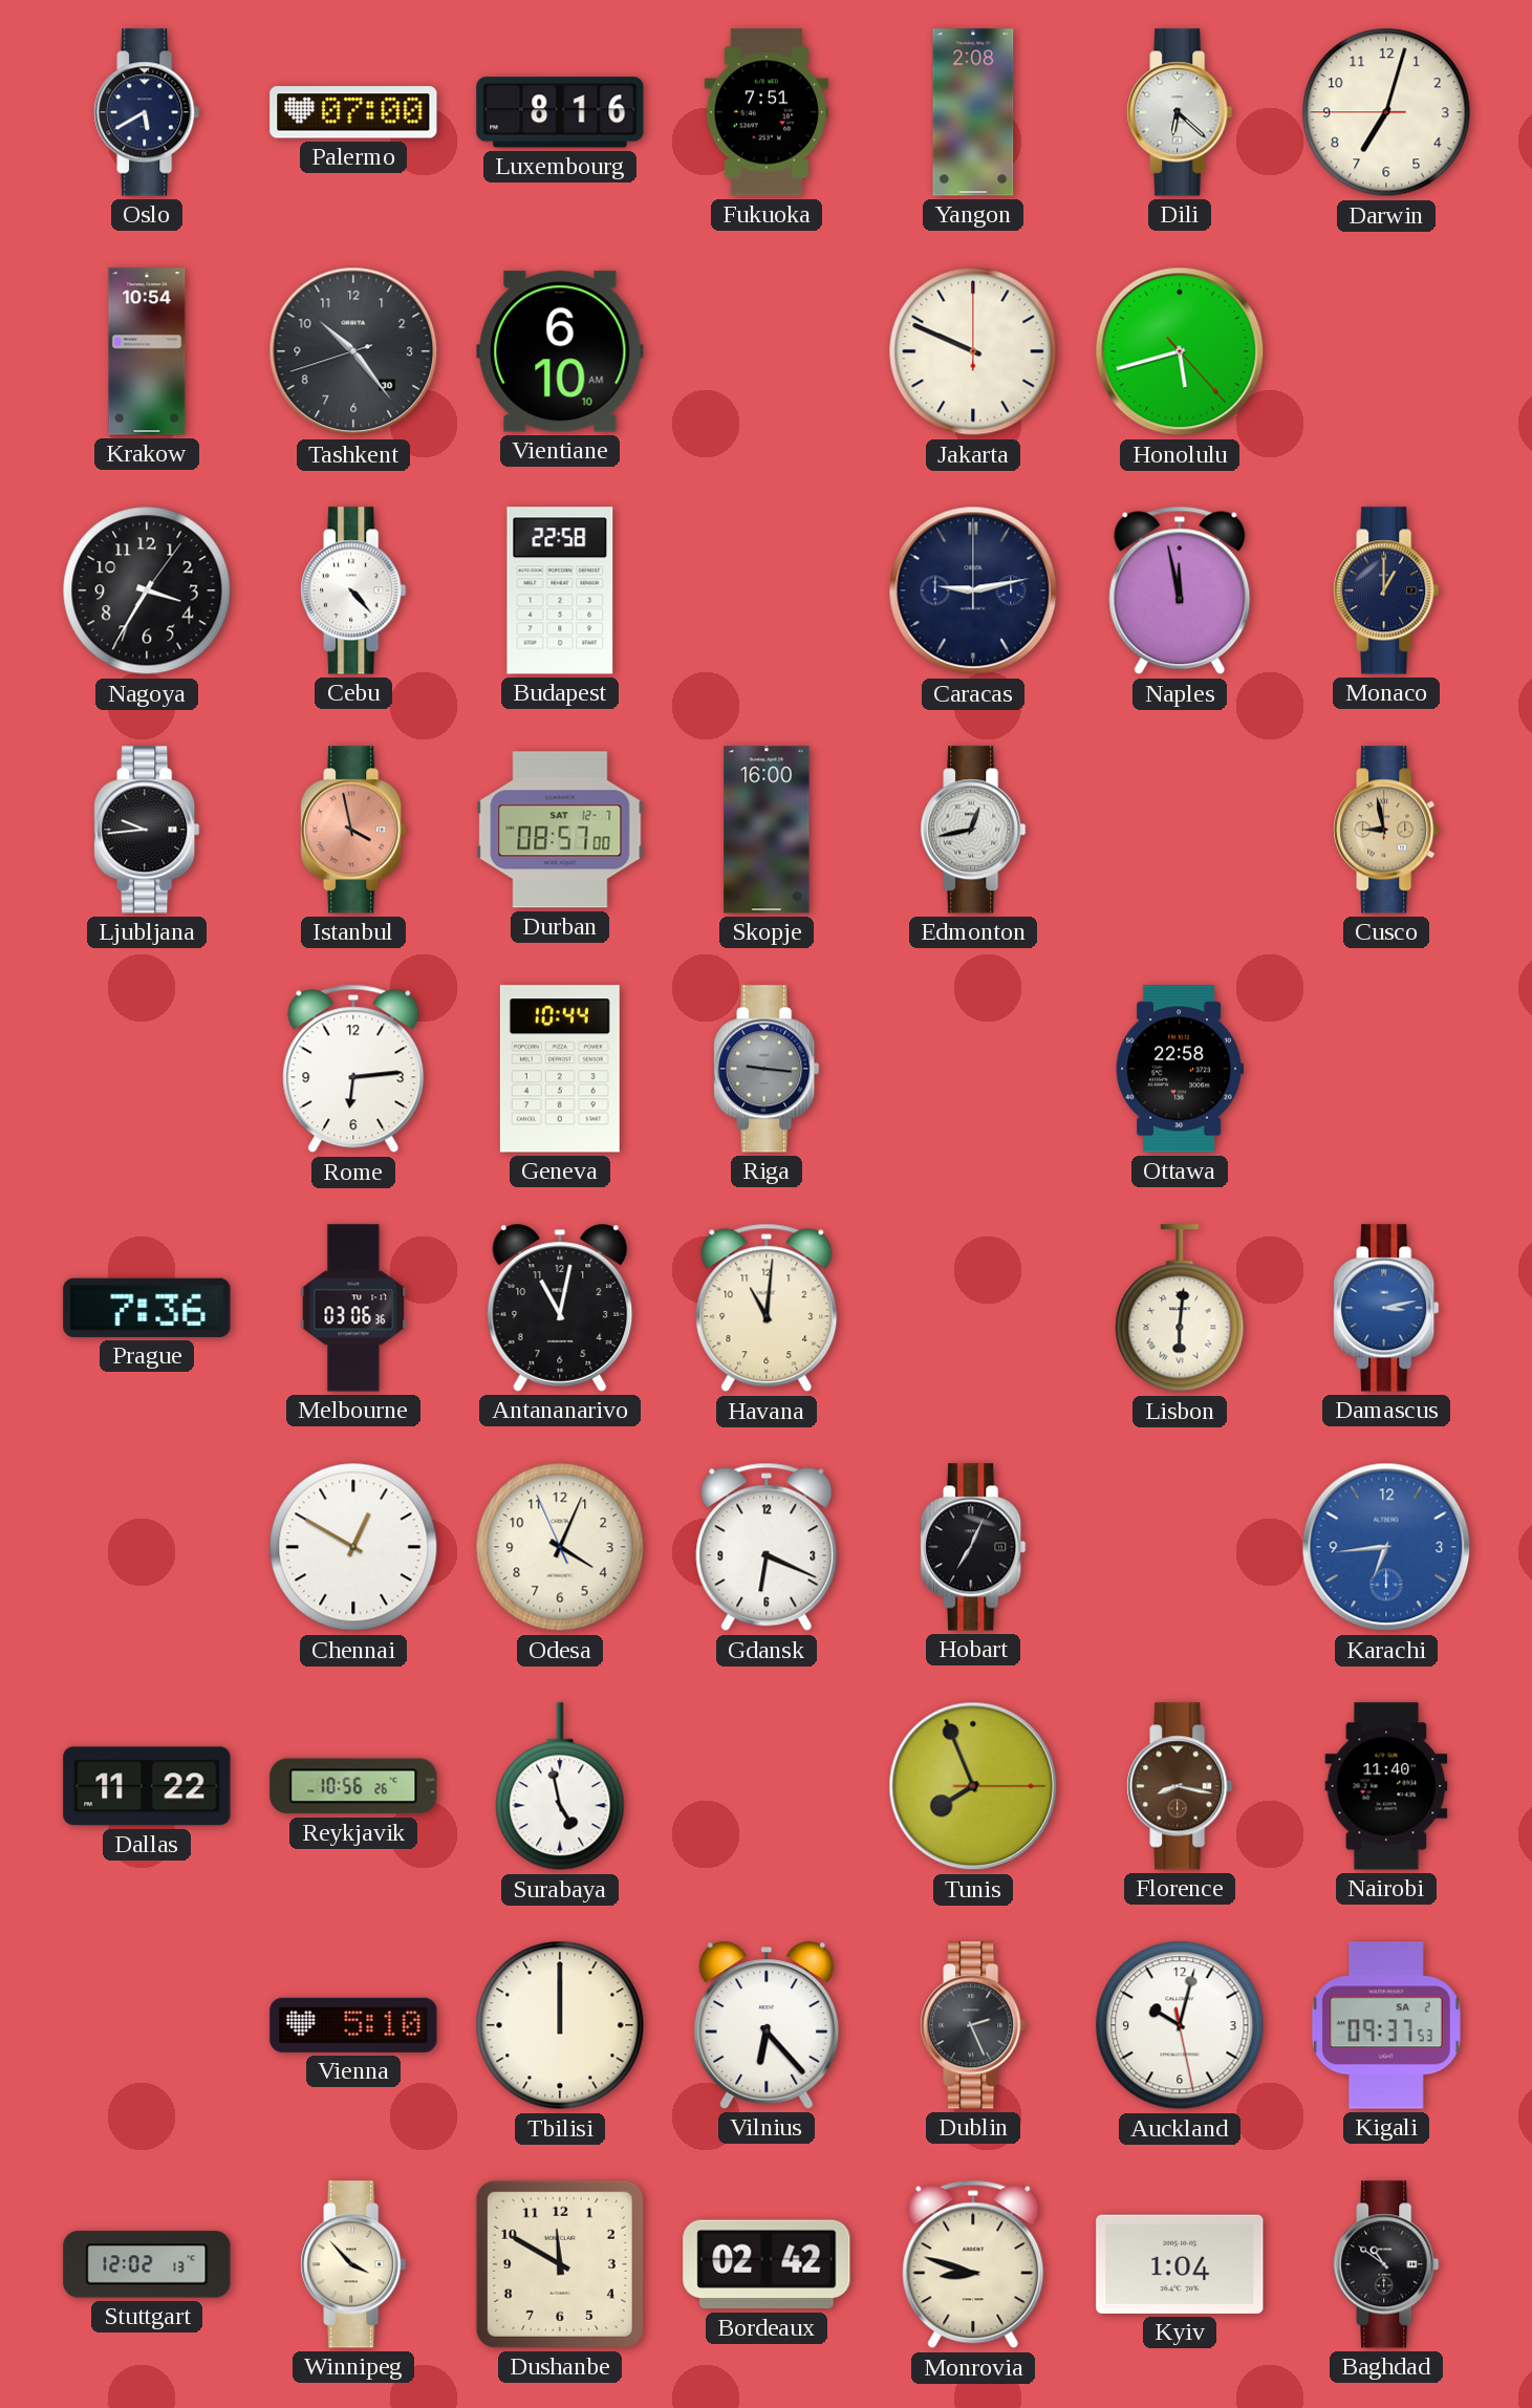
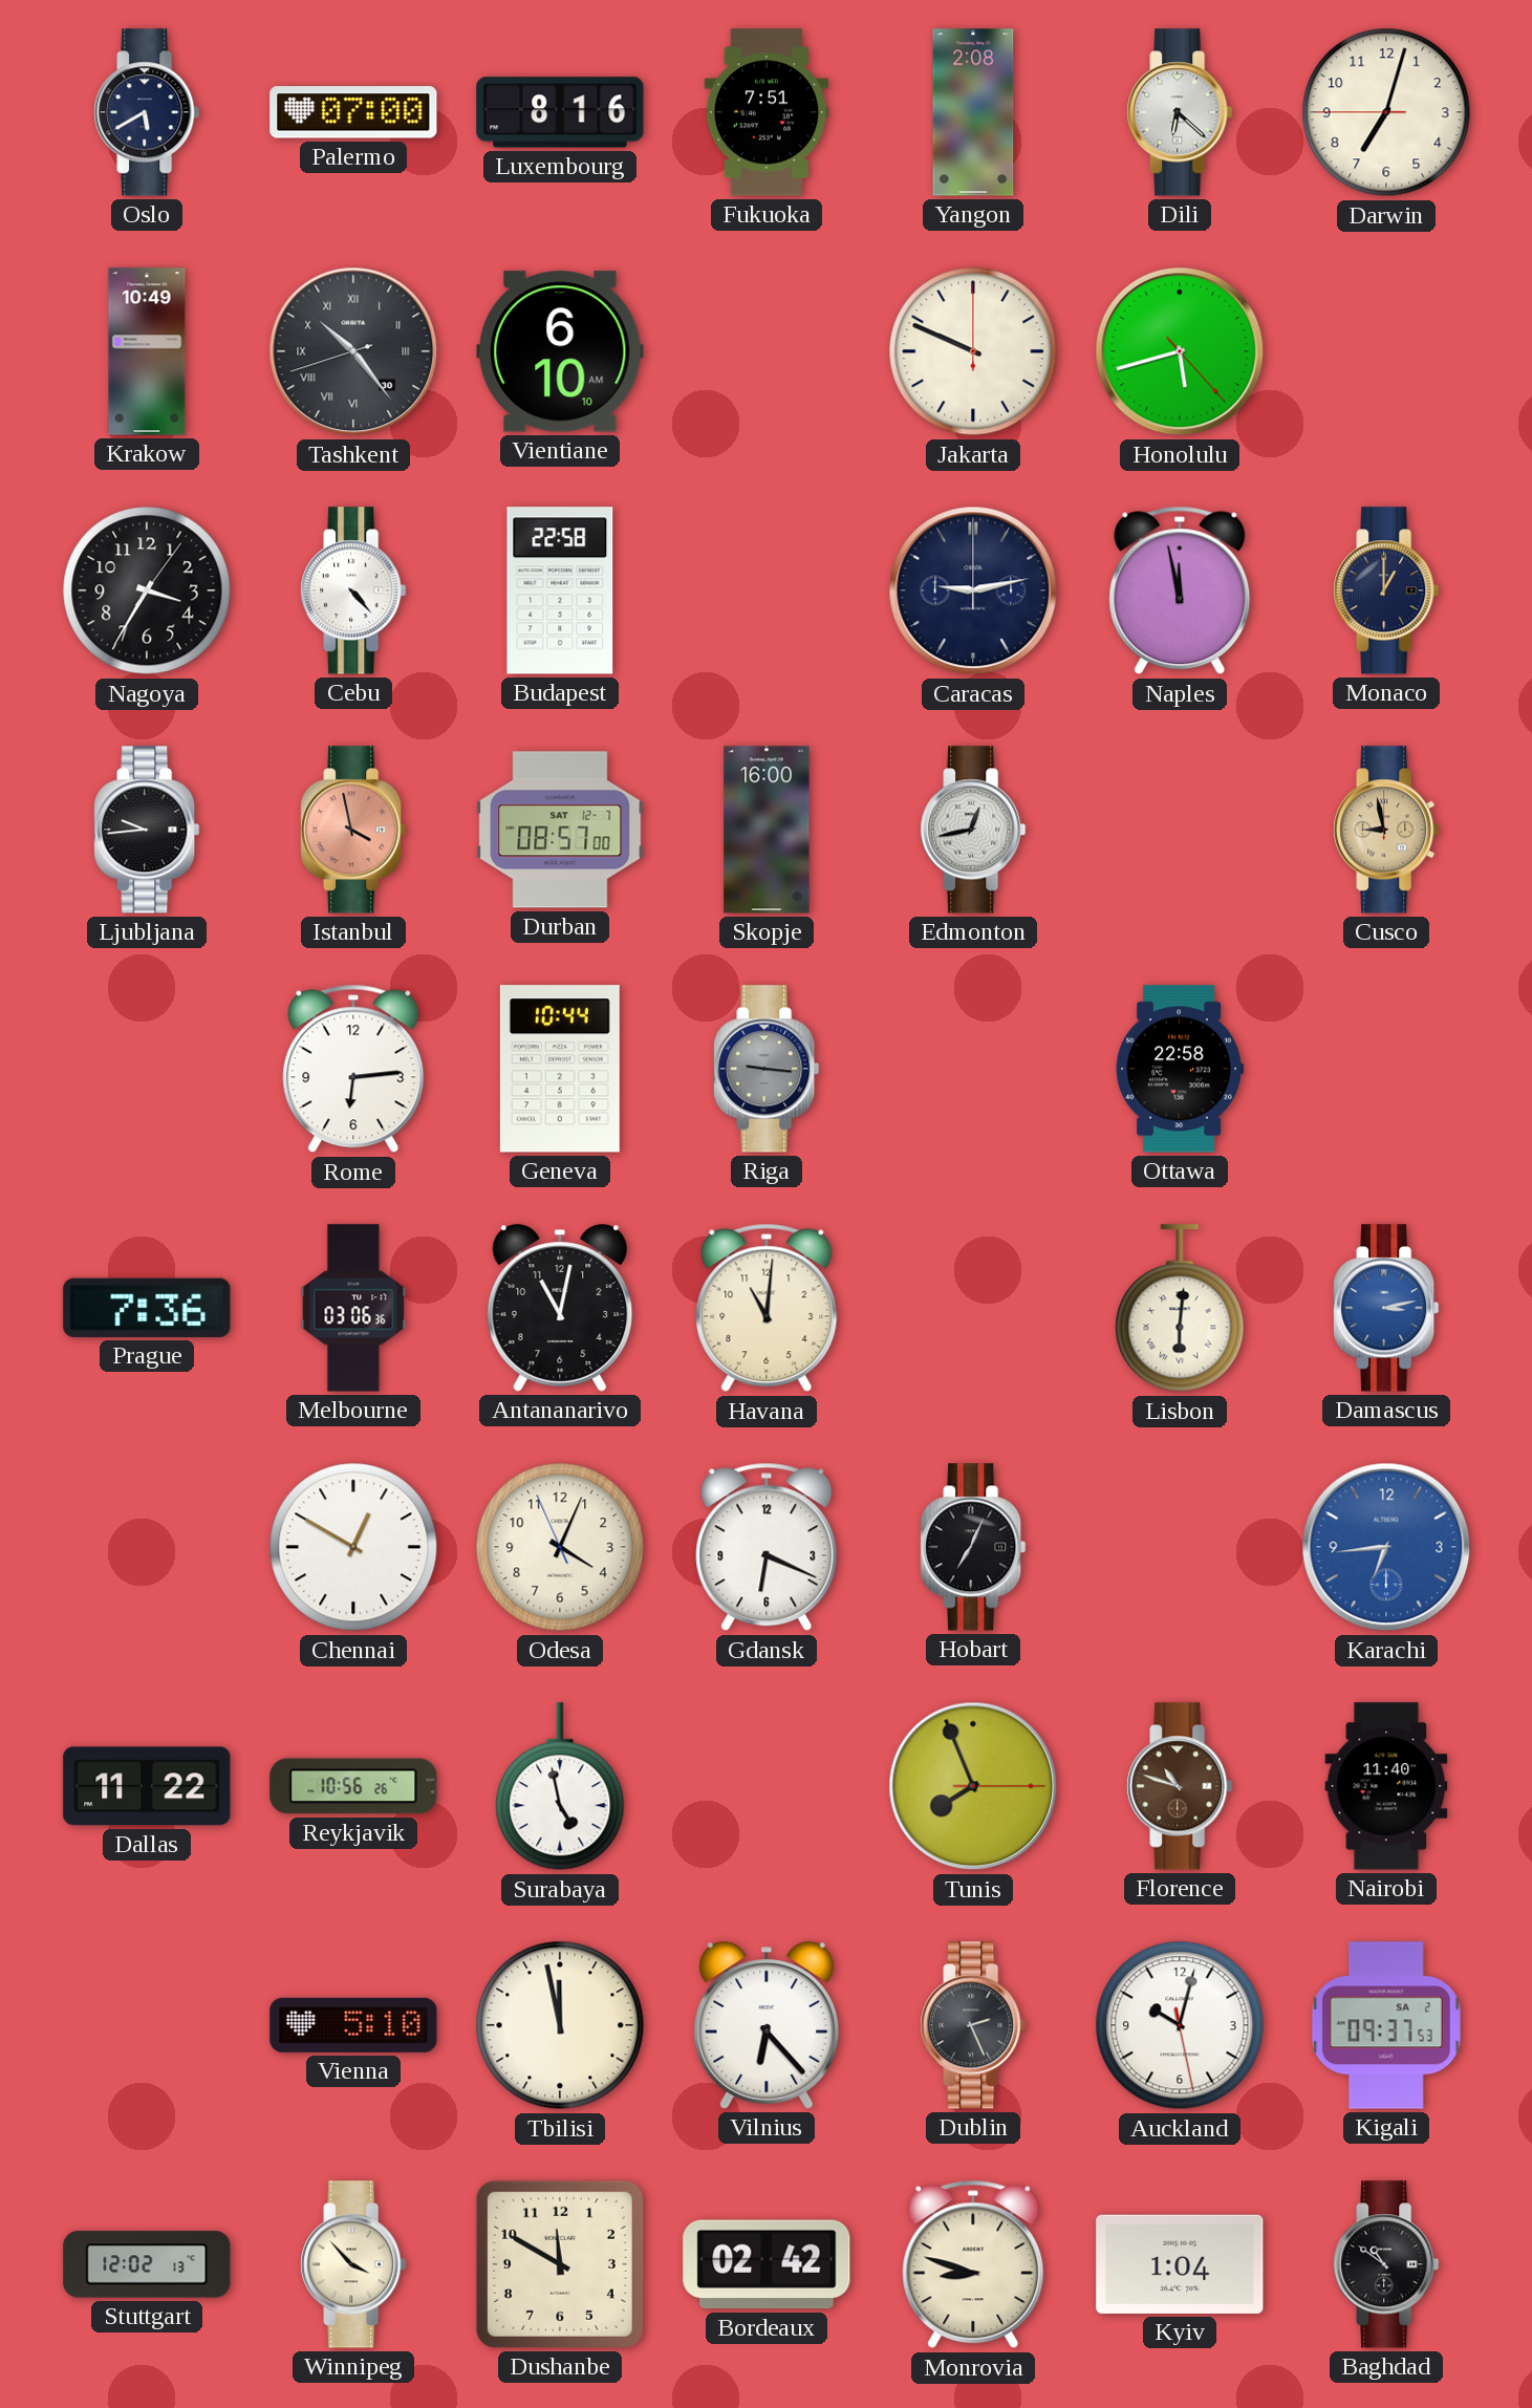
Krakow: 10:54 -> 10:49
Tashkent numerals: Arabic -> Roman
Florence: 8:17 -> 10:48
Tbilisi: 12:00 -> 11:58
